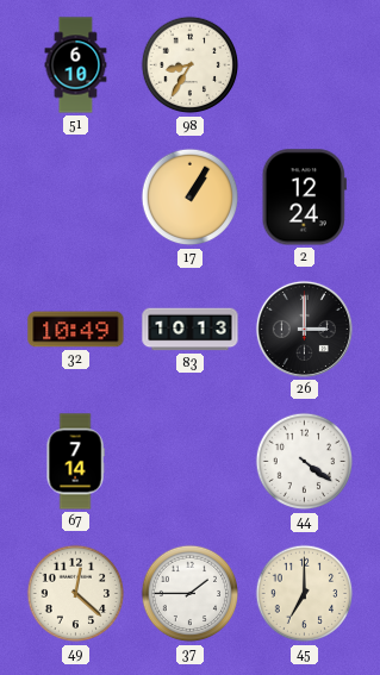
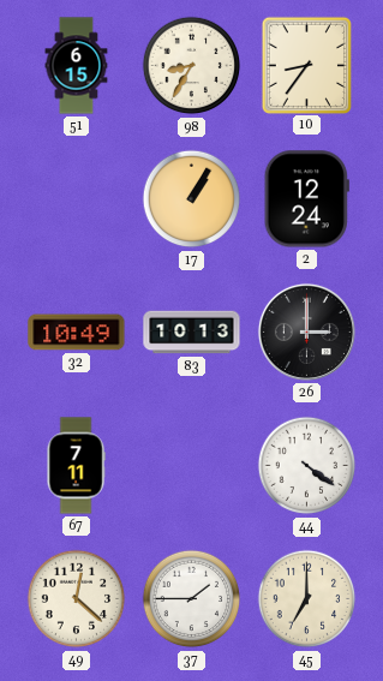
51: 6:10 -> 6:15
10: none -> 8:36
67: 7:14 -> 7:11
